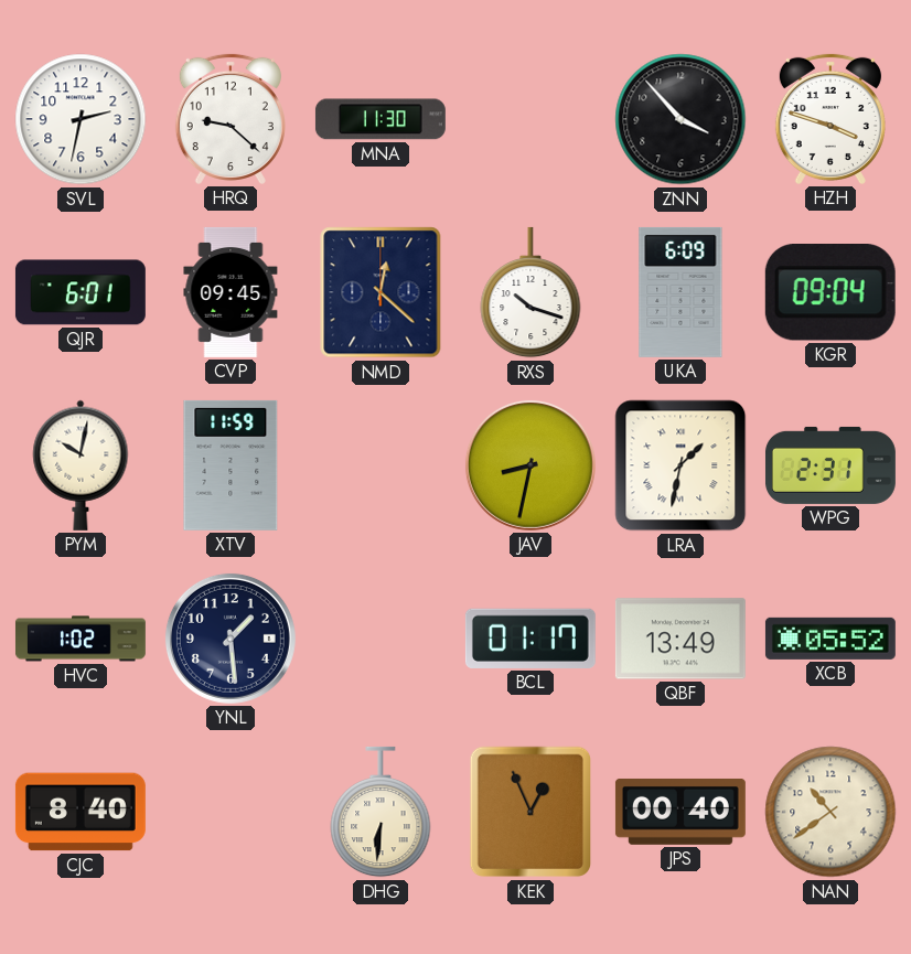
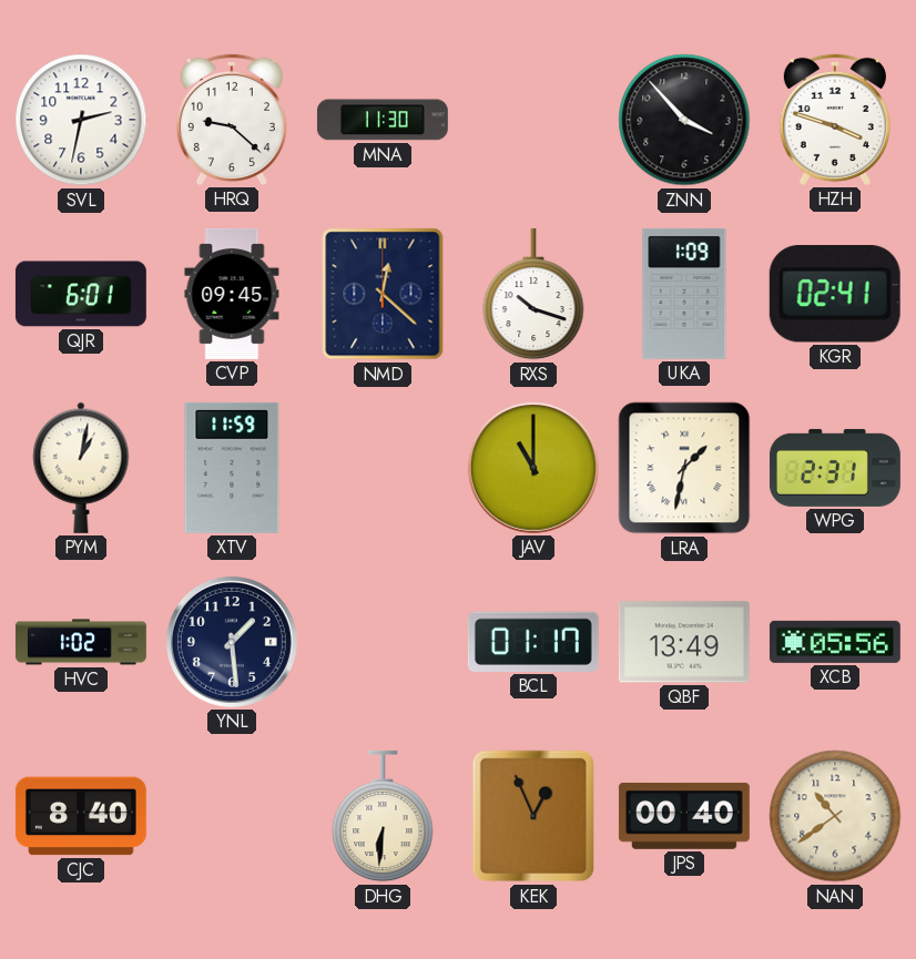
UKA: 6:09 -> 1:09
KGR: 09:04 -> 02:41
PYM: 10:02 -> 1:02
JAV: 8:32 -> 11:00
XCB: 05:52 -> 05:56
